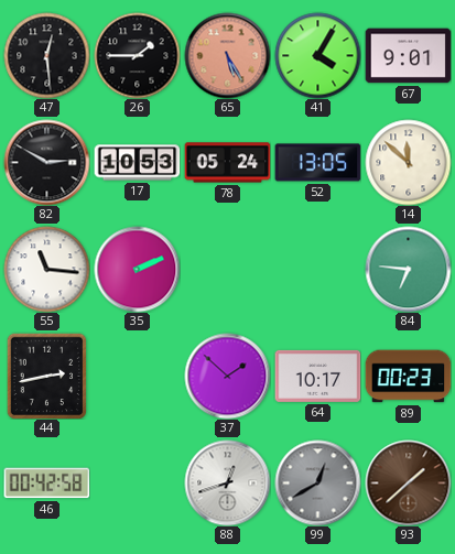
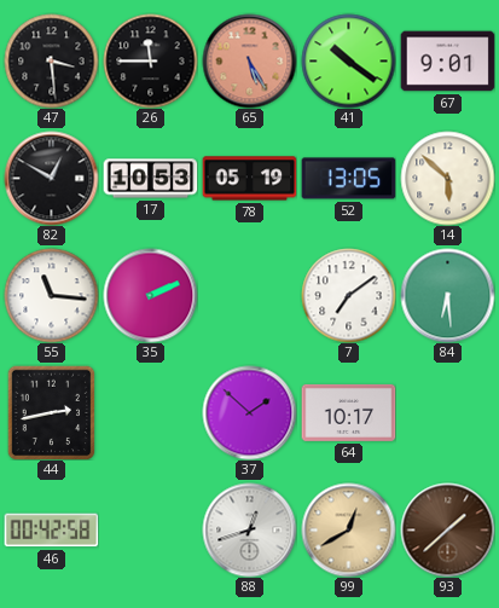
47: 12:29 -> 3:29
26: 1:45 -> 11:45
41: 4:05 -> 10:21
82: 2:50 -> 12:50
78: 05:24 -> 05:19
14: 11:52 -> 5:52
7: none -> 7:09
84: 6:46 -> 6:29
89: 00:23 -> none
99 dial: grey -> champagne
